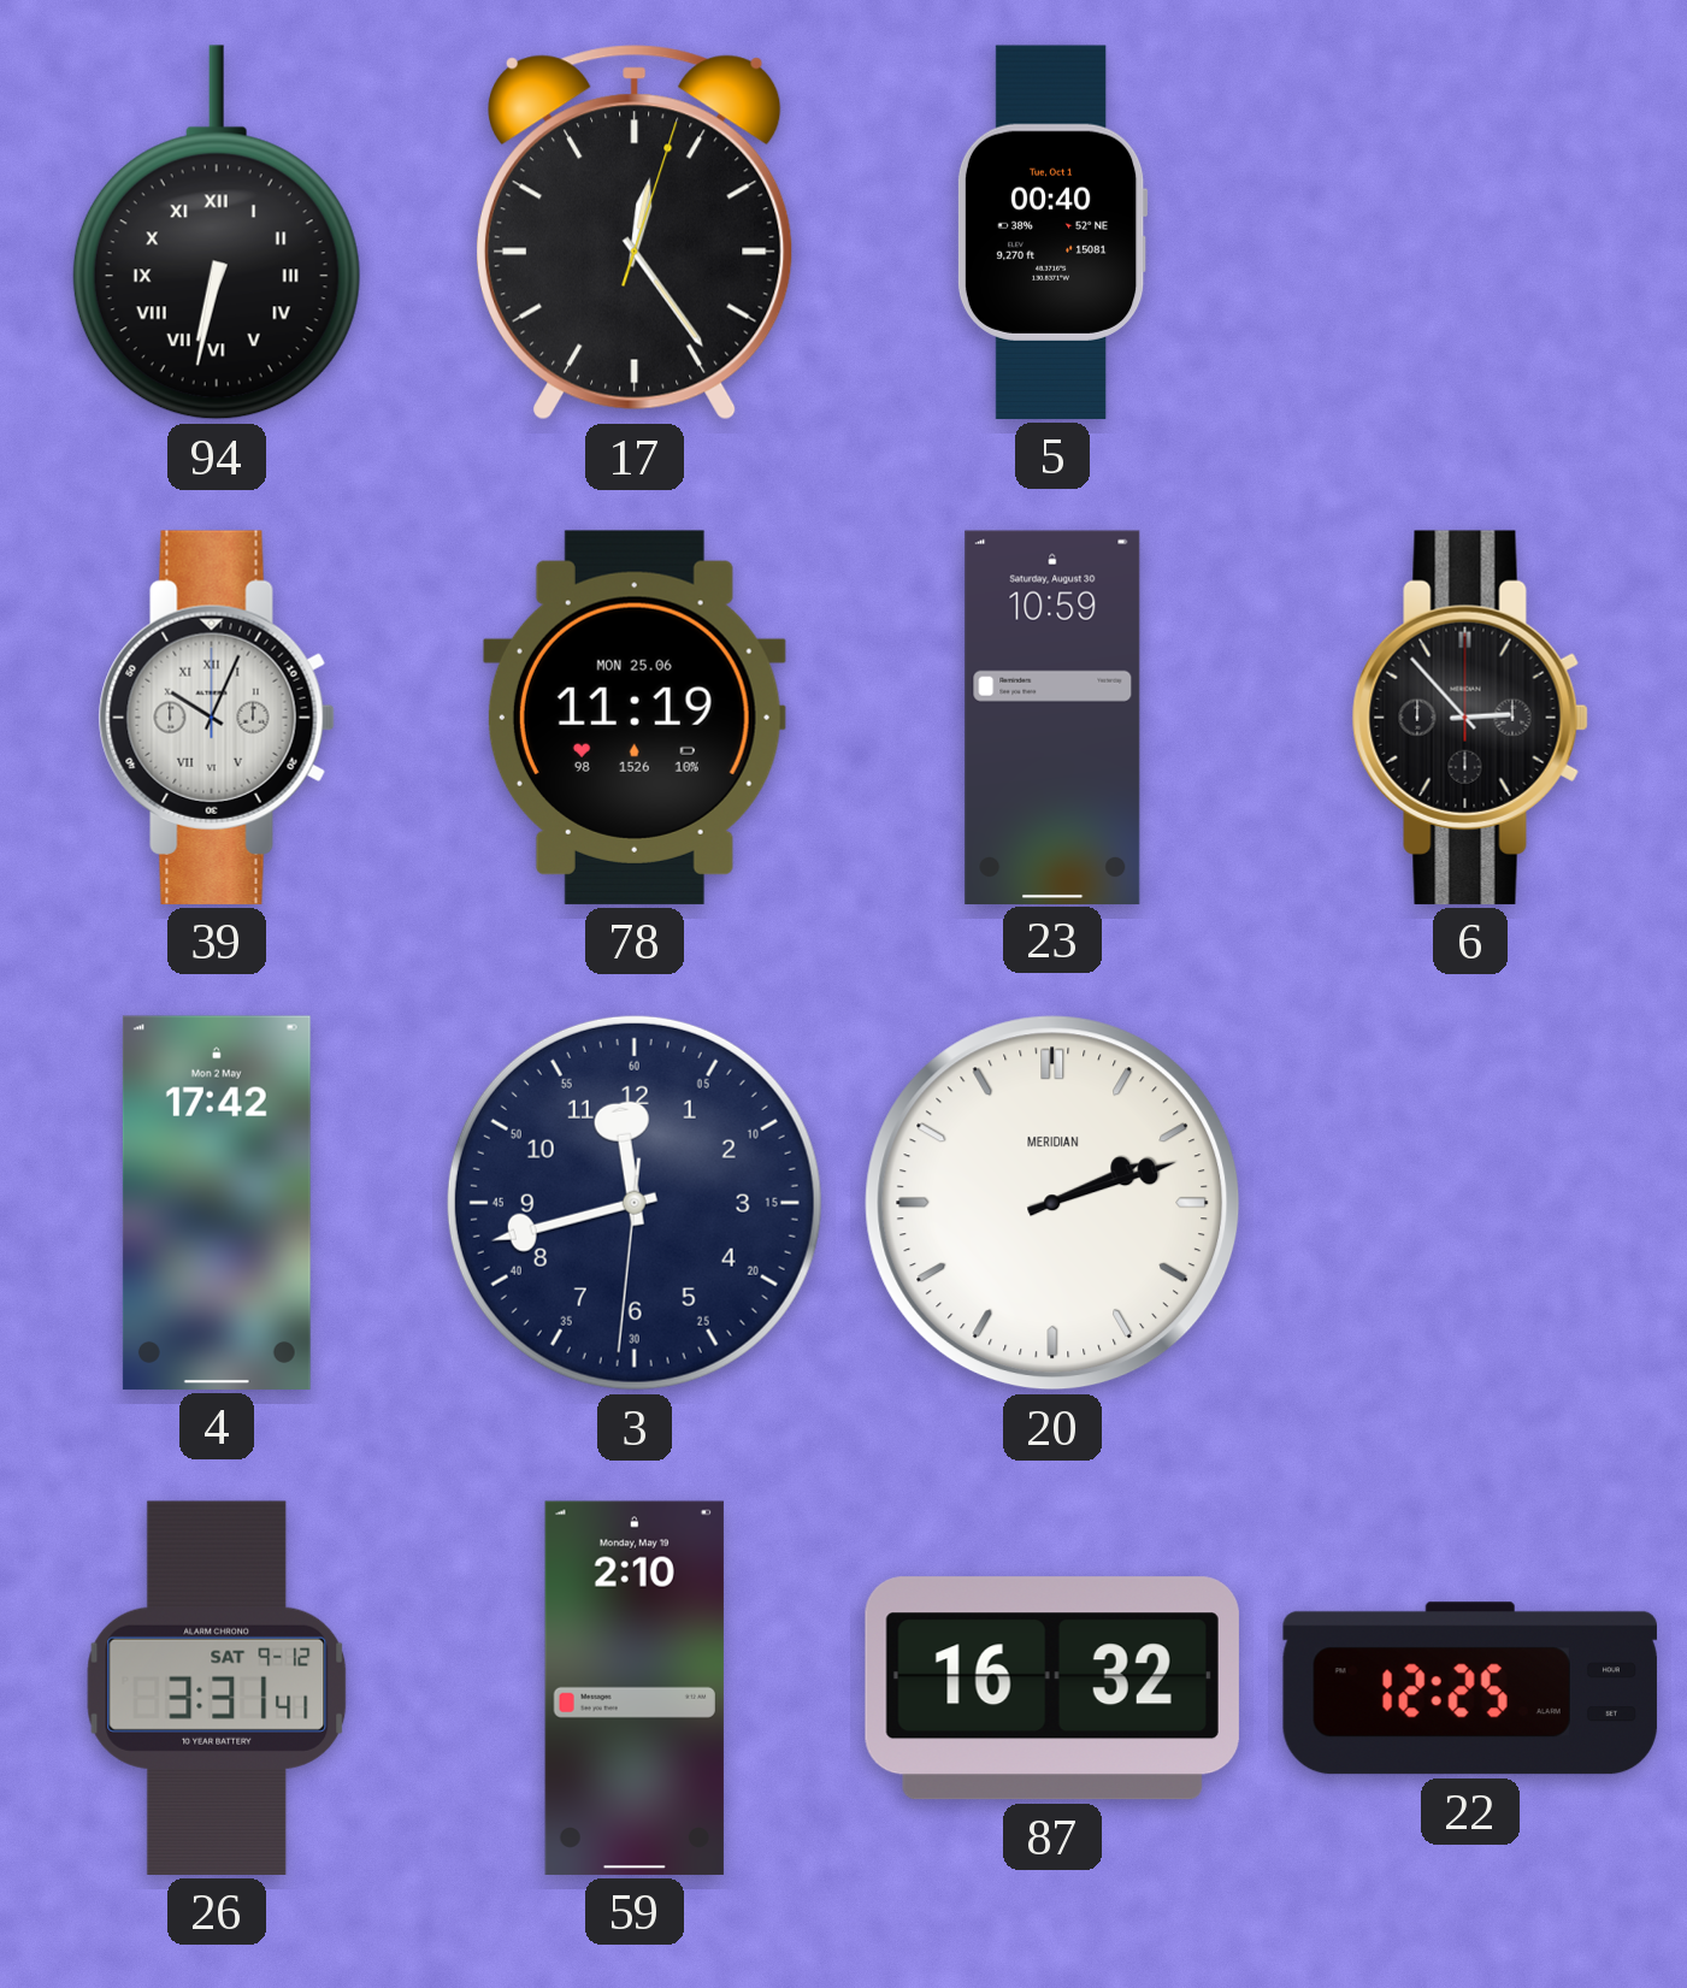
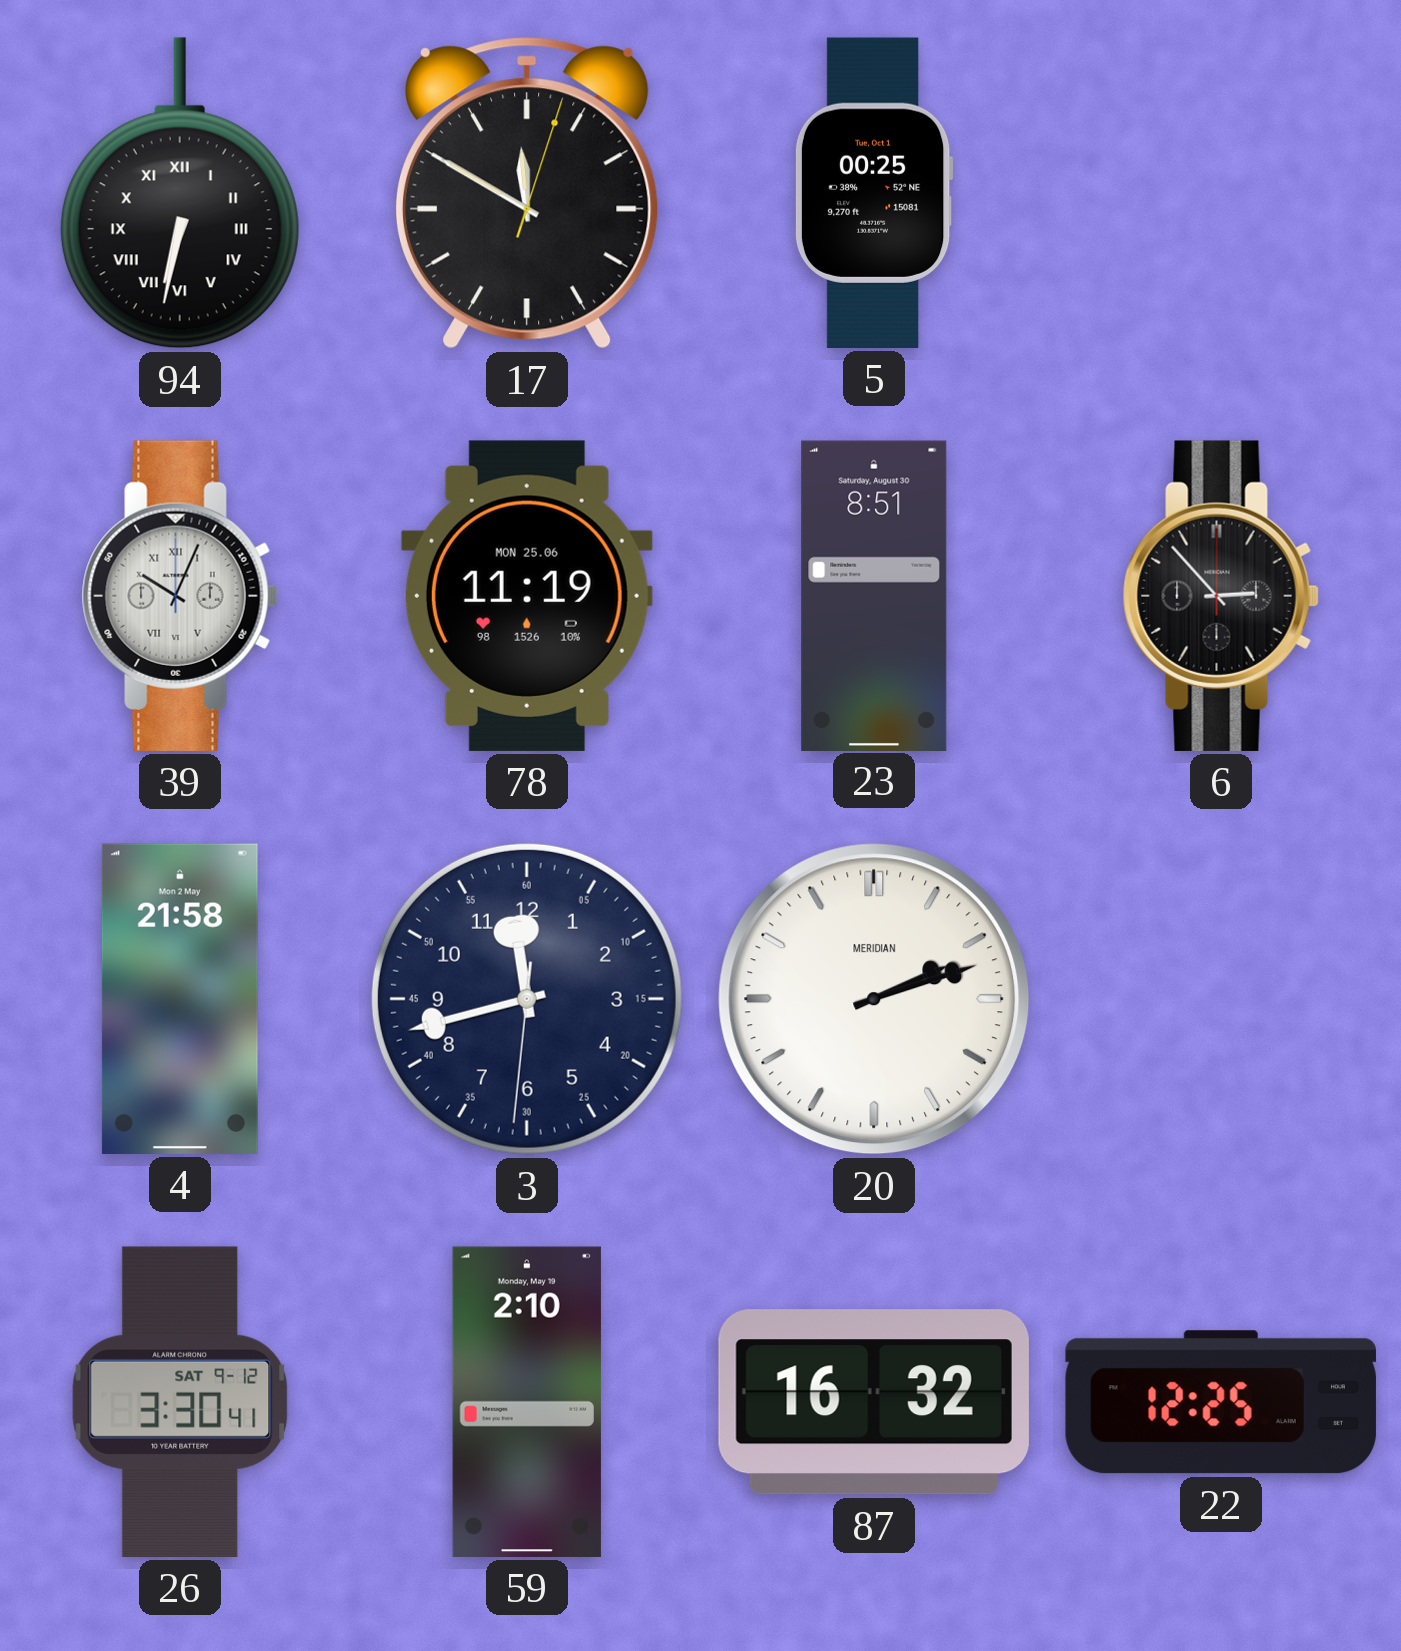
17: 12:24 -> 11:50
5: 00:40 -> 00:25
23: 10:59 -> 8:51
4: 17:42 -> 21:58
26: 3:31 -> 3:30
